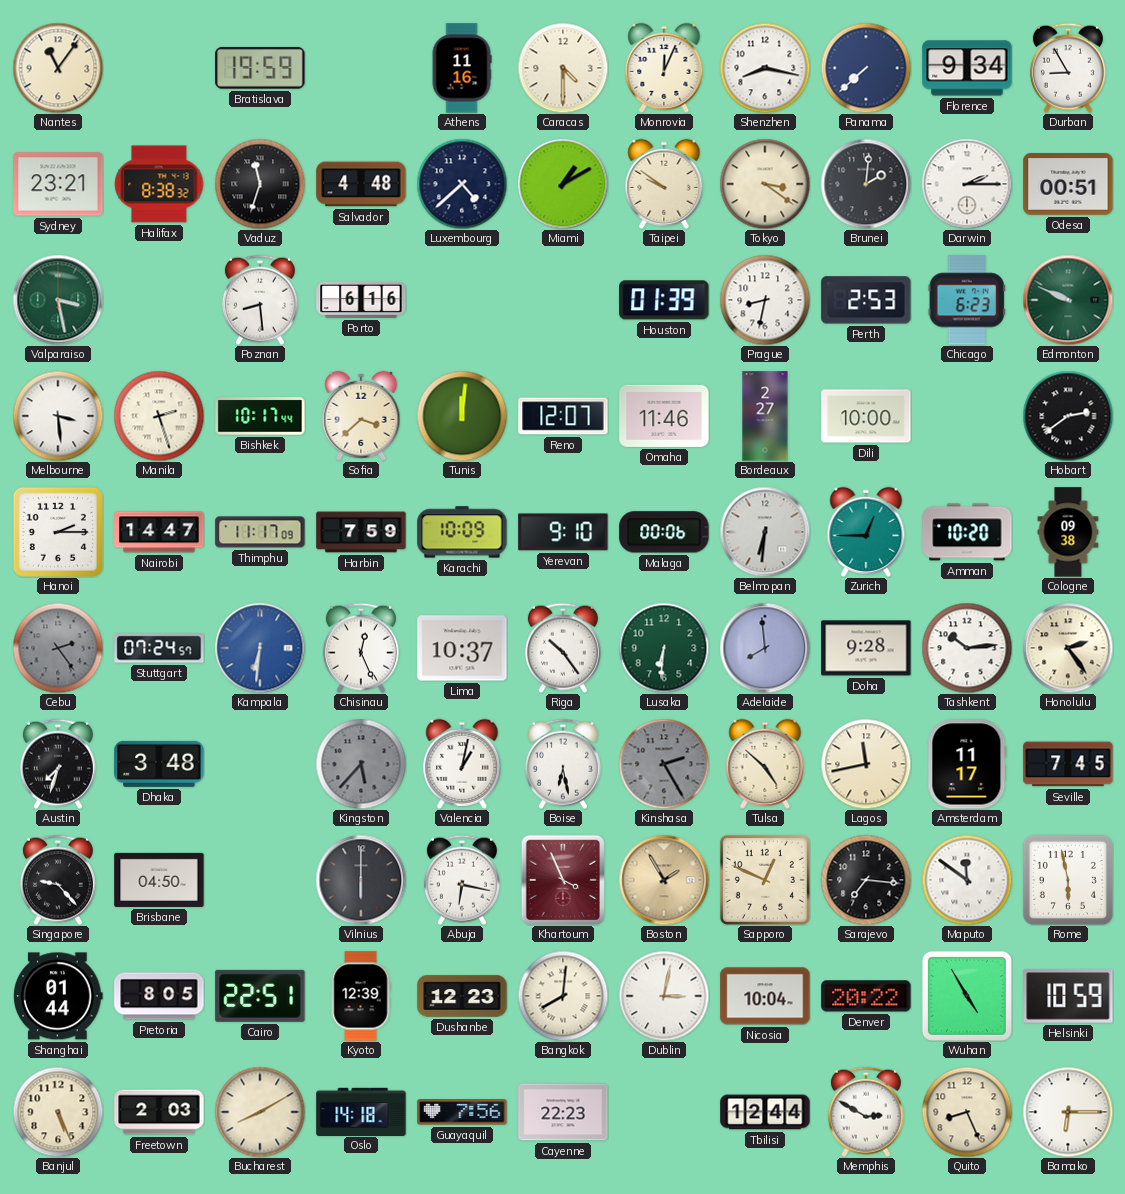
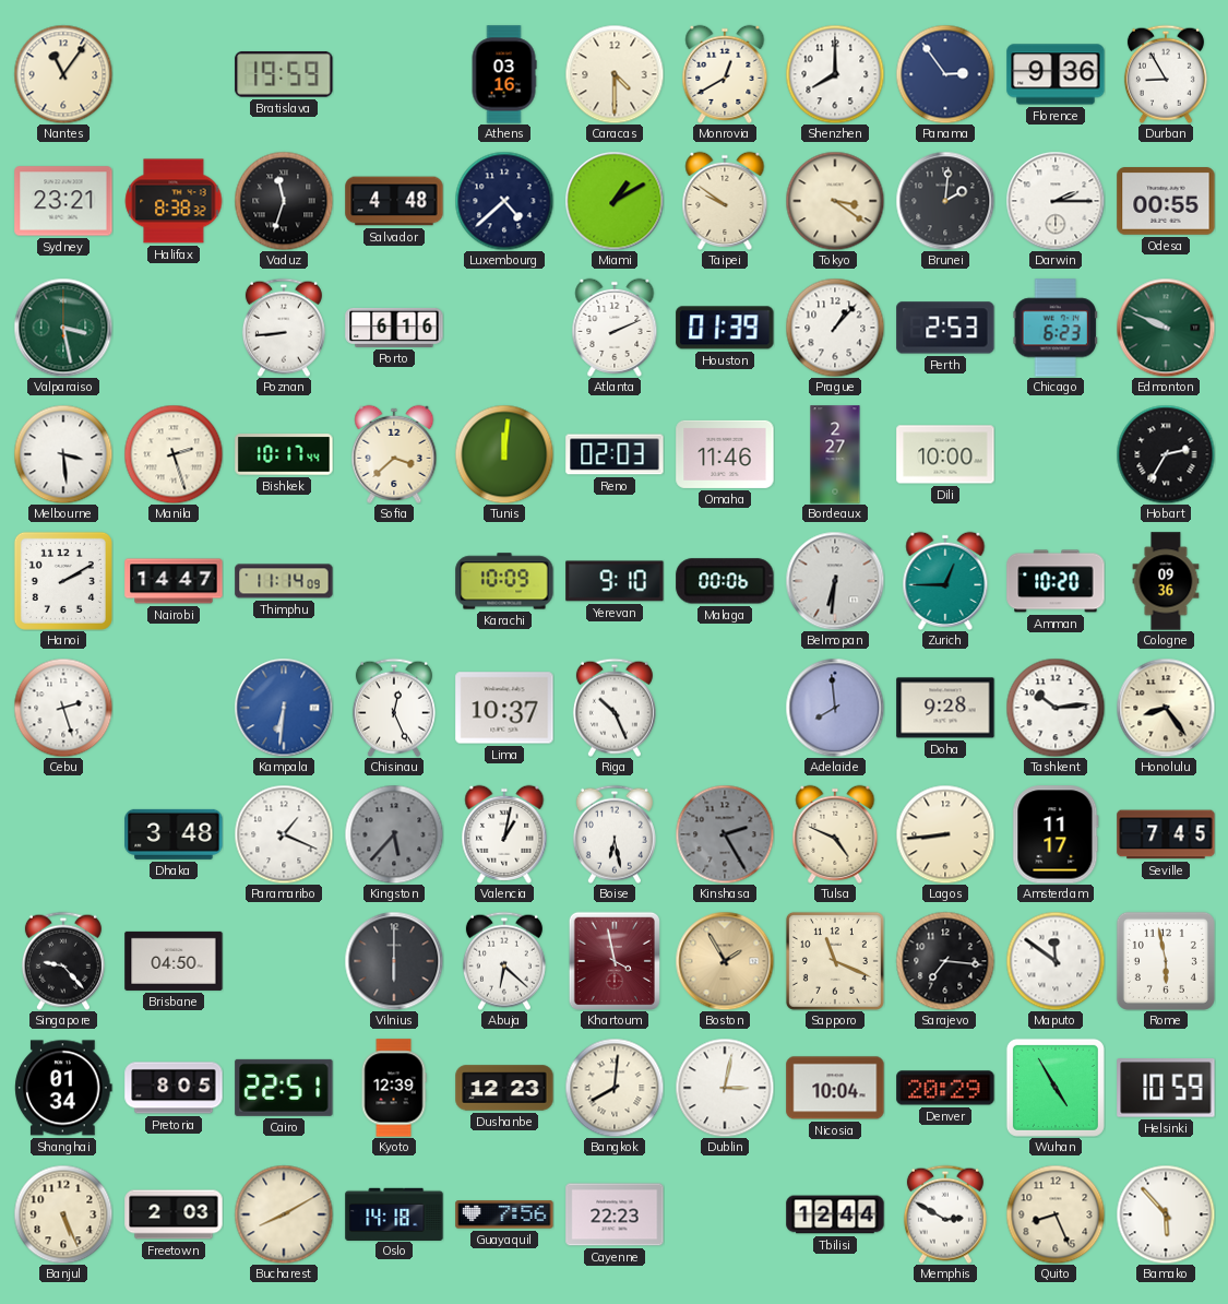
Athens: 11:16 -> 03:16
Monrovia: 12:04 -> 12:40
Shenzhen: 8:17 -> 8:00
Panama: 7:38 -> 2:54
Florence: 9:34 -> 9:36
Odesa: 00:51 -> 00:55
Poznan: 8:29 -> 8:44
Atlanta: none -> 2:11
Prague: 8:32 -> 1:07
Reno: 12:07 -> 02:03
Hobart: 2:39 -> 2:35
Hanoi: 2:15 -> 2:10
Thimphu: 11:17 -> 11:14
Harbin: 7:59 -> none
Cologne: 09:38 -> 09:36
Cebu: 2:24 -> 2:27
Cebu dial: grey -> white
Stuttgart: 07:24 -> none
Riga: 10:24 -> 10:26
Lusaka: 6:31 -> none
Honolulu: 2:24 -> 8:24
Austin: 7:33 -> none
Paramaribo: none -> 1:19
Tulsa: 4:52 -> 4:49
Lagos: 11:43 -> 8:44
Abuja: 6:17 -> 6:22
Khartoum: 3:56 -> 3:58
Sapporo: 12:49 -> 11:19
Shanghai: 01:44 -> 01:34
Denver: 20:22 -> 20:29
Bamako: 6:15 -> 5:53
